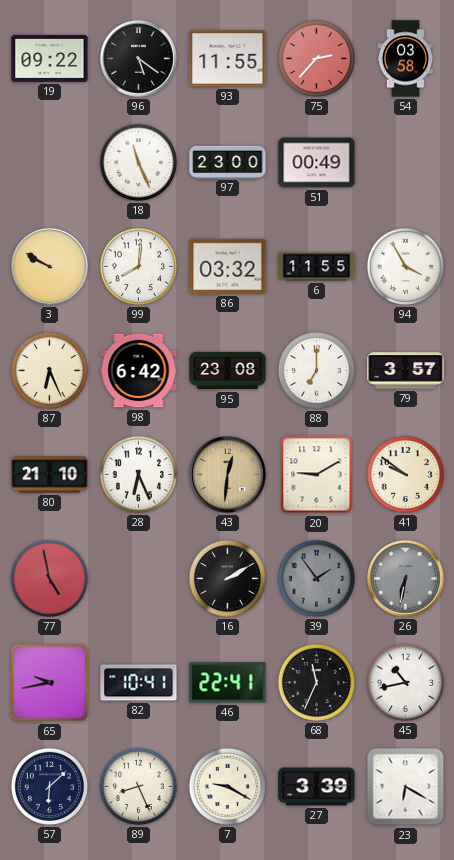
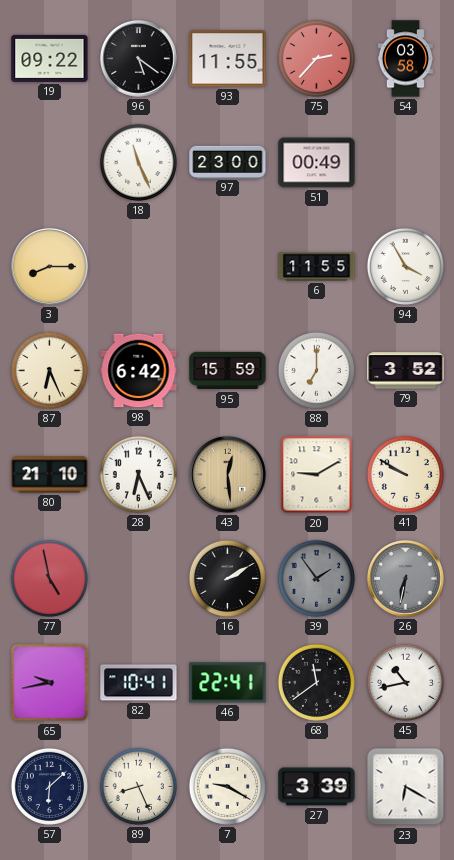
3: 9:50 -> 8:15
99: 8:01 -> none
86: 03:32 -> none
95: 23:08 -> 15:59
79: 3:57 -> 3:52
43: 12:31 -> 12:29
41: 9:51 -> 9:50
68: 11:34 -> 11:39
